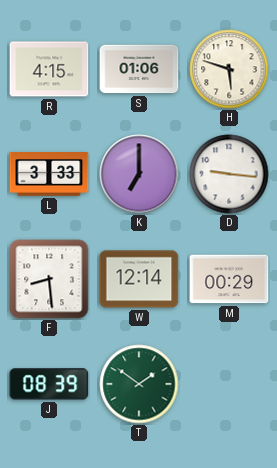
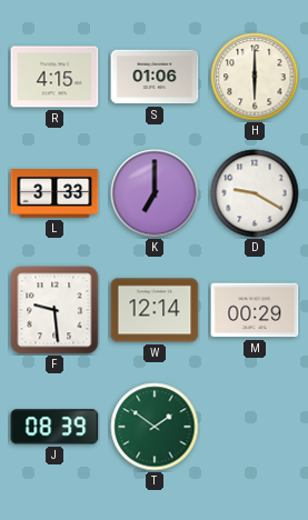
H: 5:48 -> 6:00
D: 9:16 -> 9:20
F: 8:29 -> 9:29
